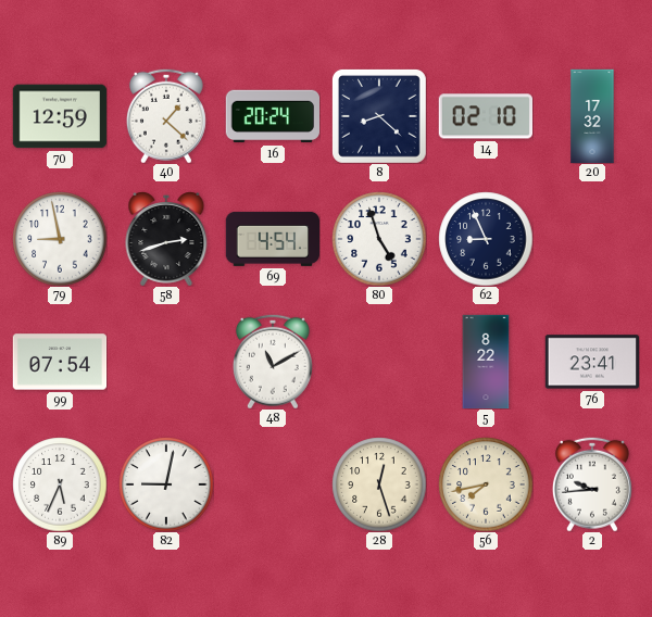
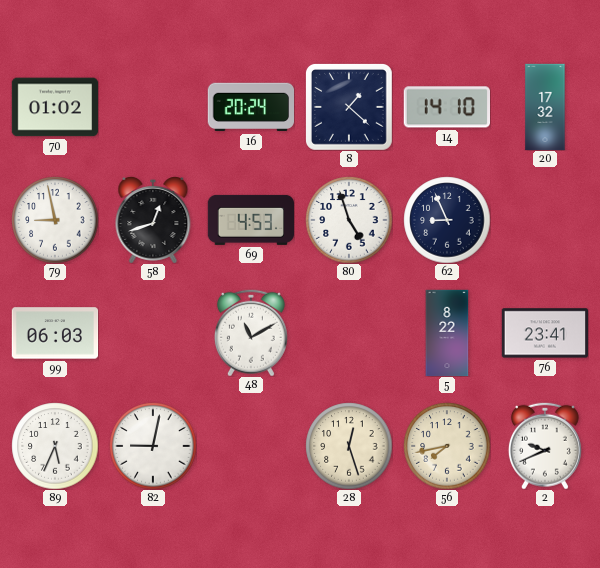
70: 12:59 -> 01:02
40: 1:22 -> none
8: 8:22 -> 1:22
14: 02:10 -> 14:10
58: 2:42 -> 12:42
69: 4:54 -> 4:53
99: 07:54 -> 06:03
2: 9:44 -> 9:41
